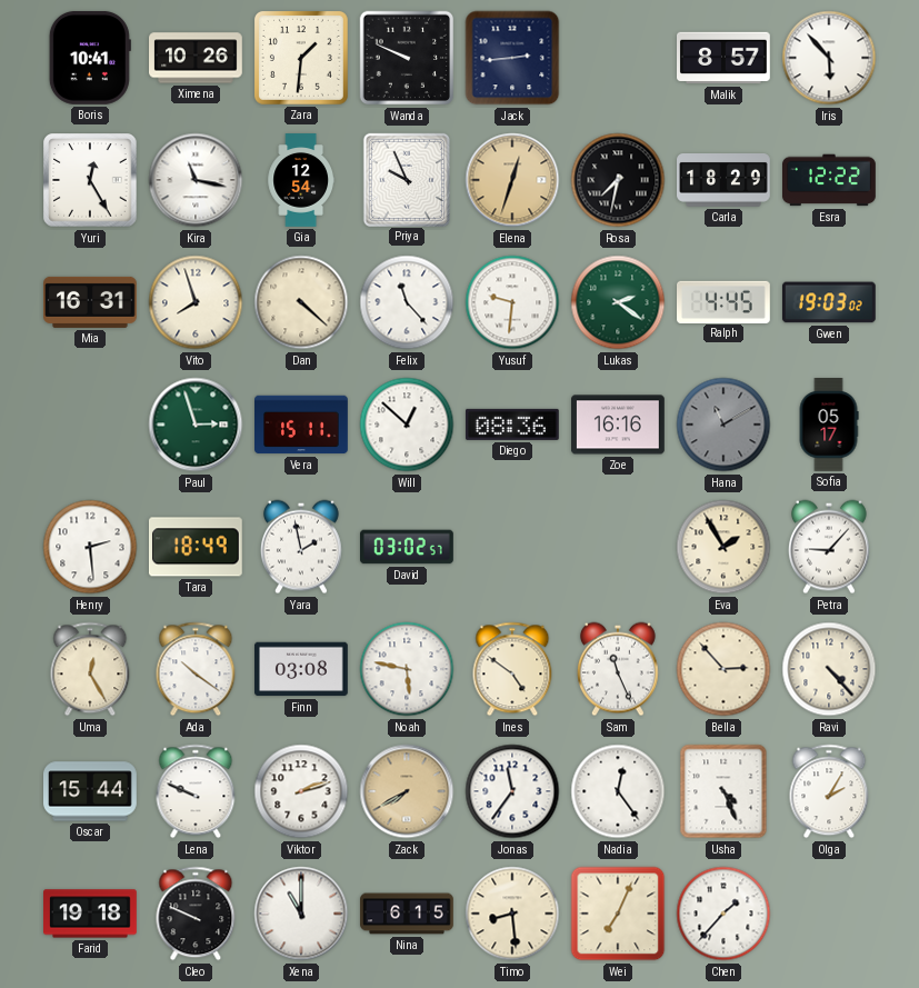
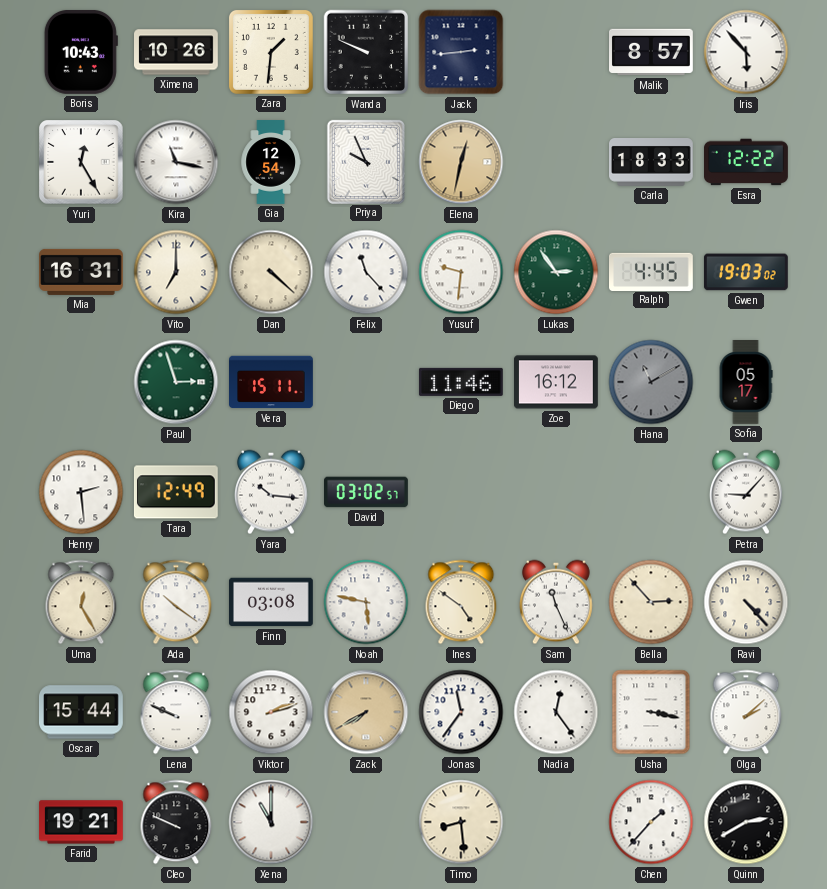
Boris: 10:41 -> 10:43
Elena: 12:33 -> 12:32
Rosa: 7:32 -> none
Carla: 18:29 -> 18:33
Vito: 7:57 -> 7:00
Lukas: 2:21 -> 2:54
Will: 12:52 -> none
Diego: 08:36 -> 11:46
Zoe: 16:16 -> 16:12
Tara: 18:49 -> 12:49
Yara: 1:58 -> 10:16
Eva: 1:55 -> none
Usha: 4:26 -> 3:17
Olga: 2:05 -> 2:08
Farid: 19:18 -> 19:21
Nina: 6:15 -> none
Wei: 7:04 -> none
Quinn: none -> 2:40
